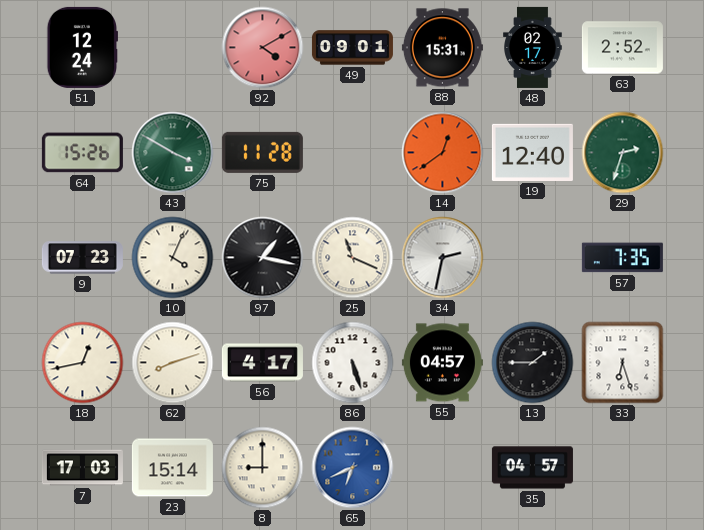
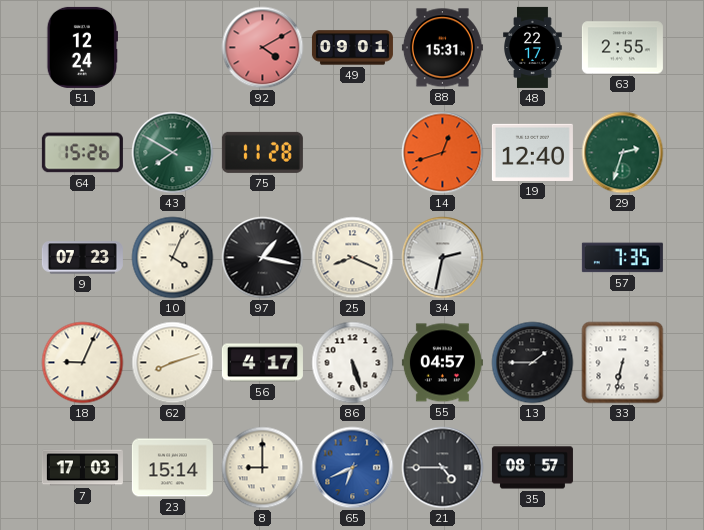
48: 02:17 -> 22:17
63: 2:52 -> 2:55
43: 3:50 -> 7:50
14: 12:39 -> 12:42
25: 11:19 -> 8:19
18: 12:43 -> 9:04
33: 6:27 -> 6:32
21: none -> 4:45
35: 04:57 -> 08:57
